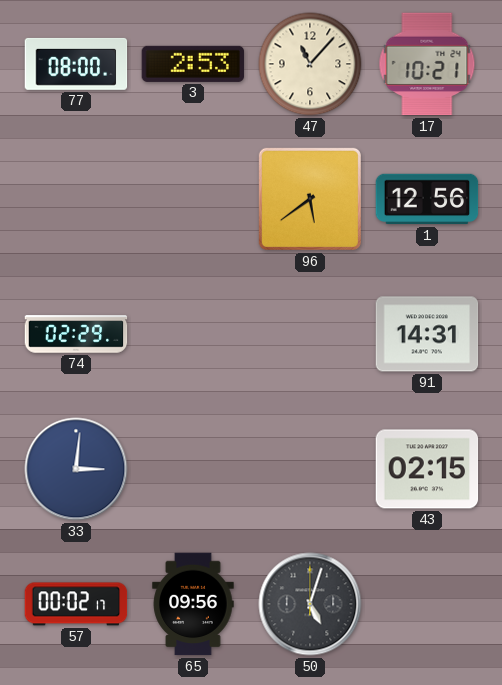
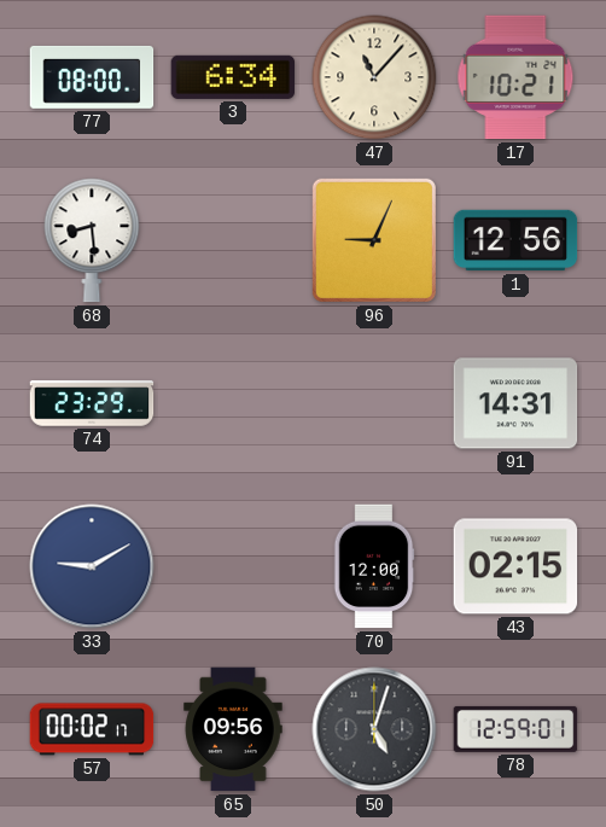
3: 2:53 -> 6:34
68: none -> 8:29
96: 5:39 -> 9:04
74: 02:29 -> 23:29
33: 3:01 -> 9:10
70: none -> 12:00
78: none -> 12:59
